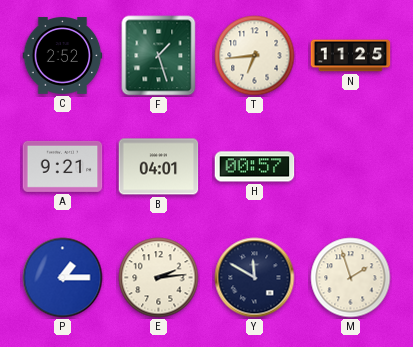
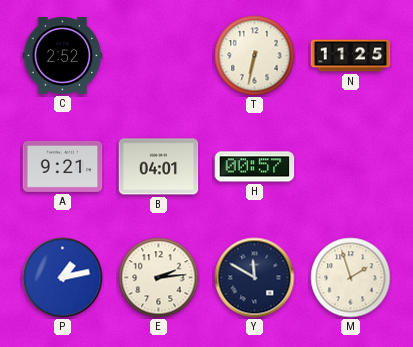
F: 1:27 -> none
T: 6:44 -> 6:32
P: 1:15 -> 1:13
